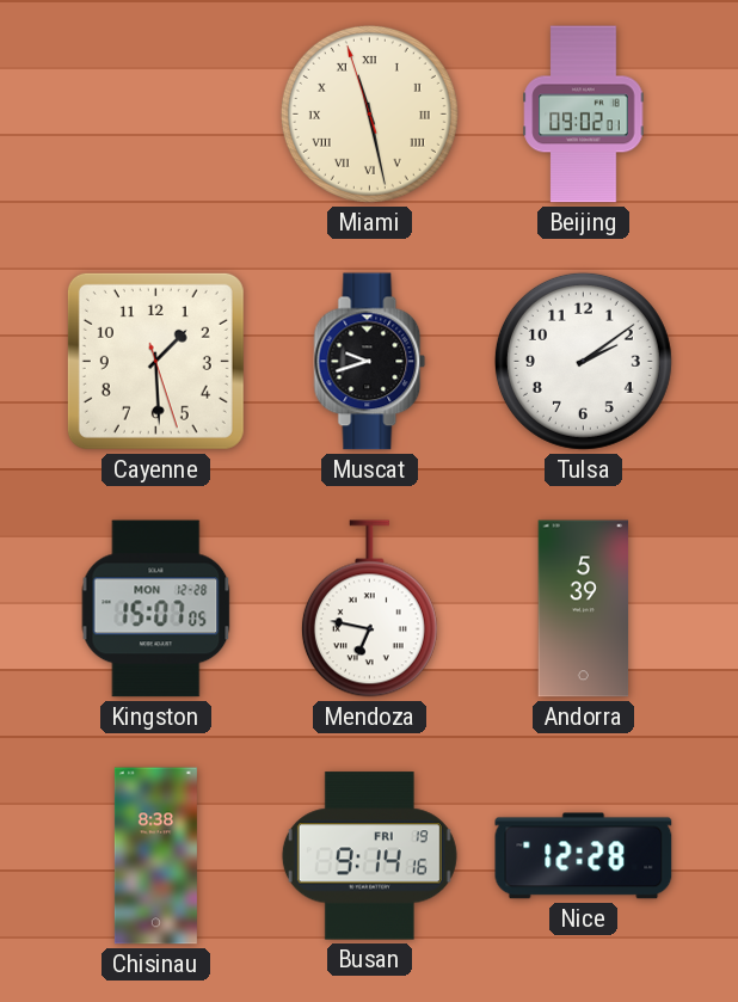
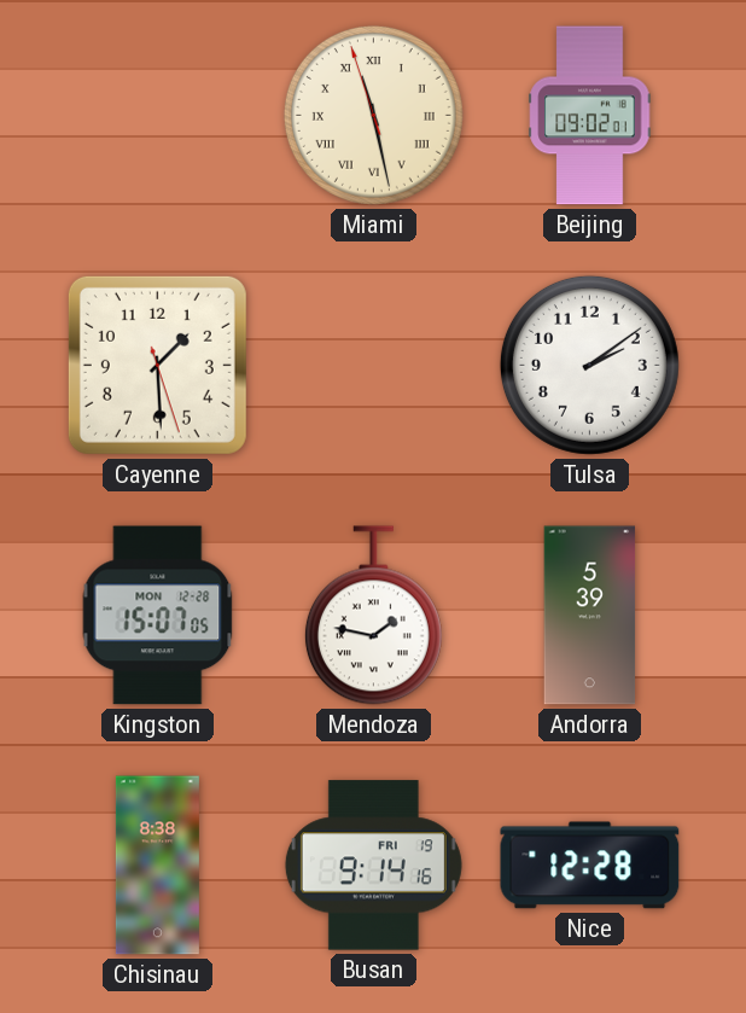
Muscat: 9:42 -> none
Mendoza: 6:47 -> 1:47
